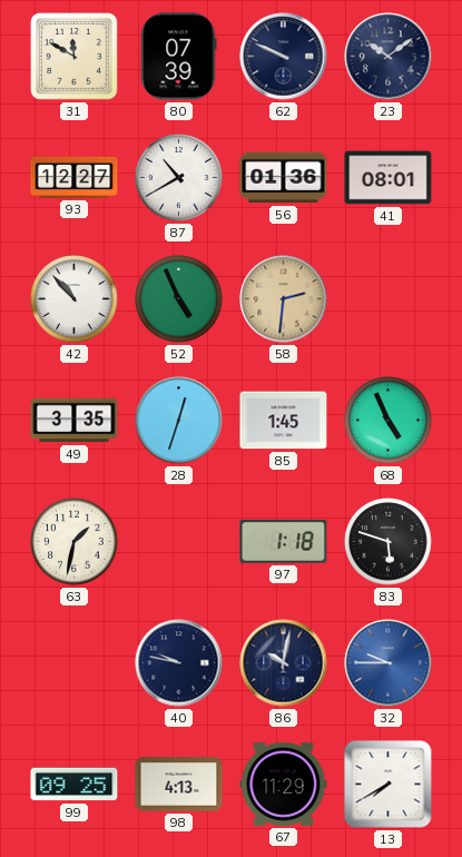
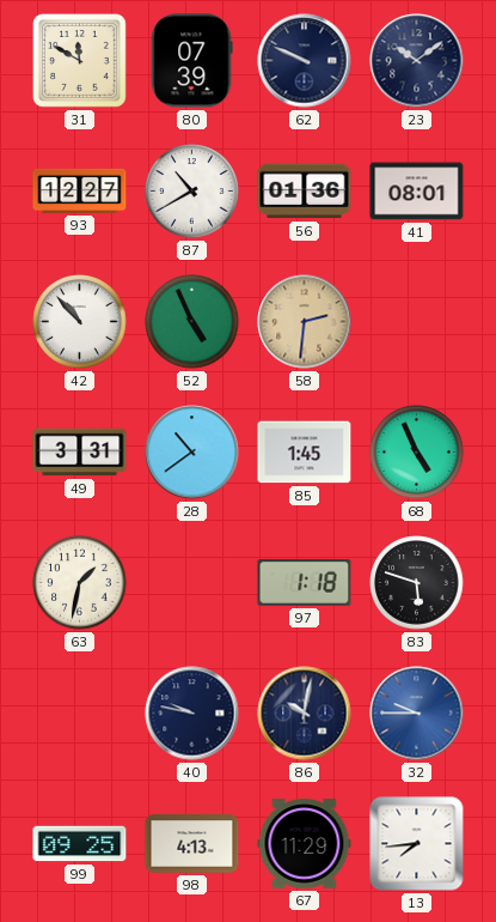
49: 3:35 -> 3:31
28: 12:33 -> 10:39
13: 7:40 -> 7:44
